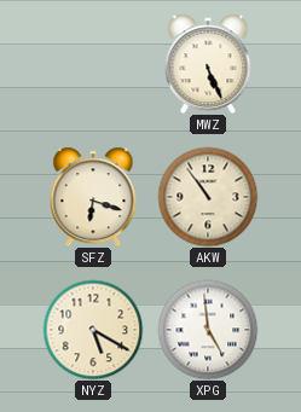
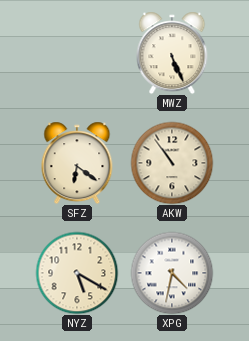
SFZ: 6:18 -> 6:21
XPG: 4:59 -> 4:32
